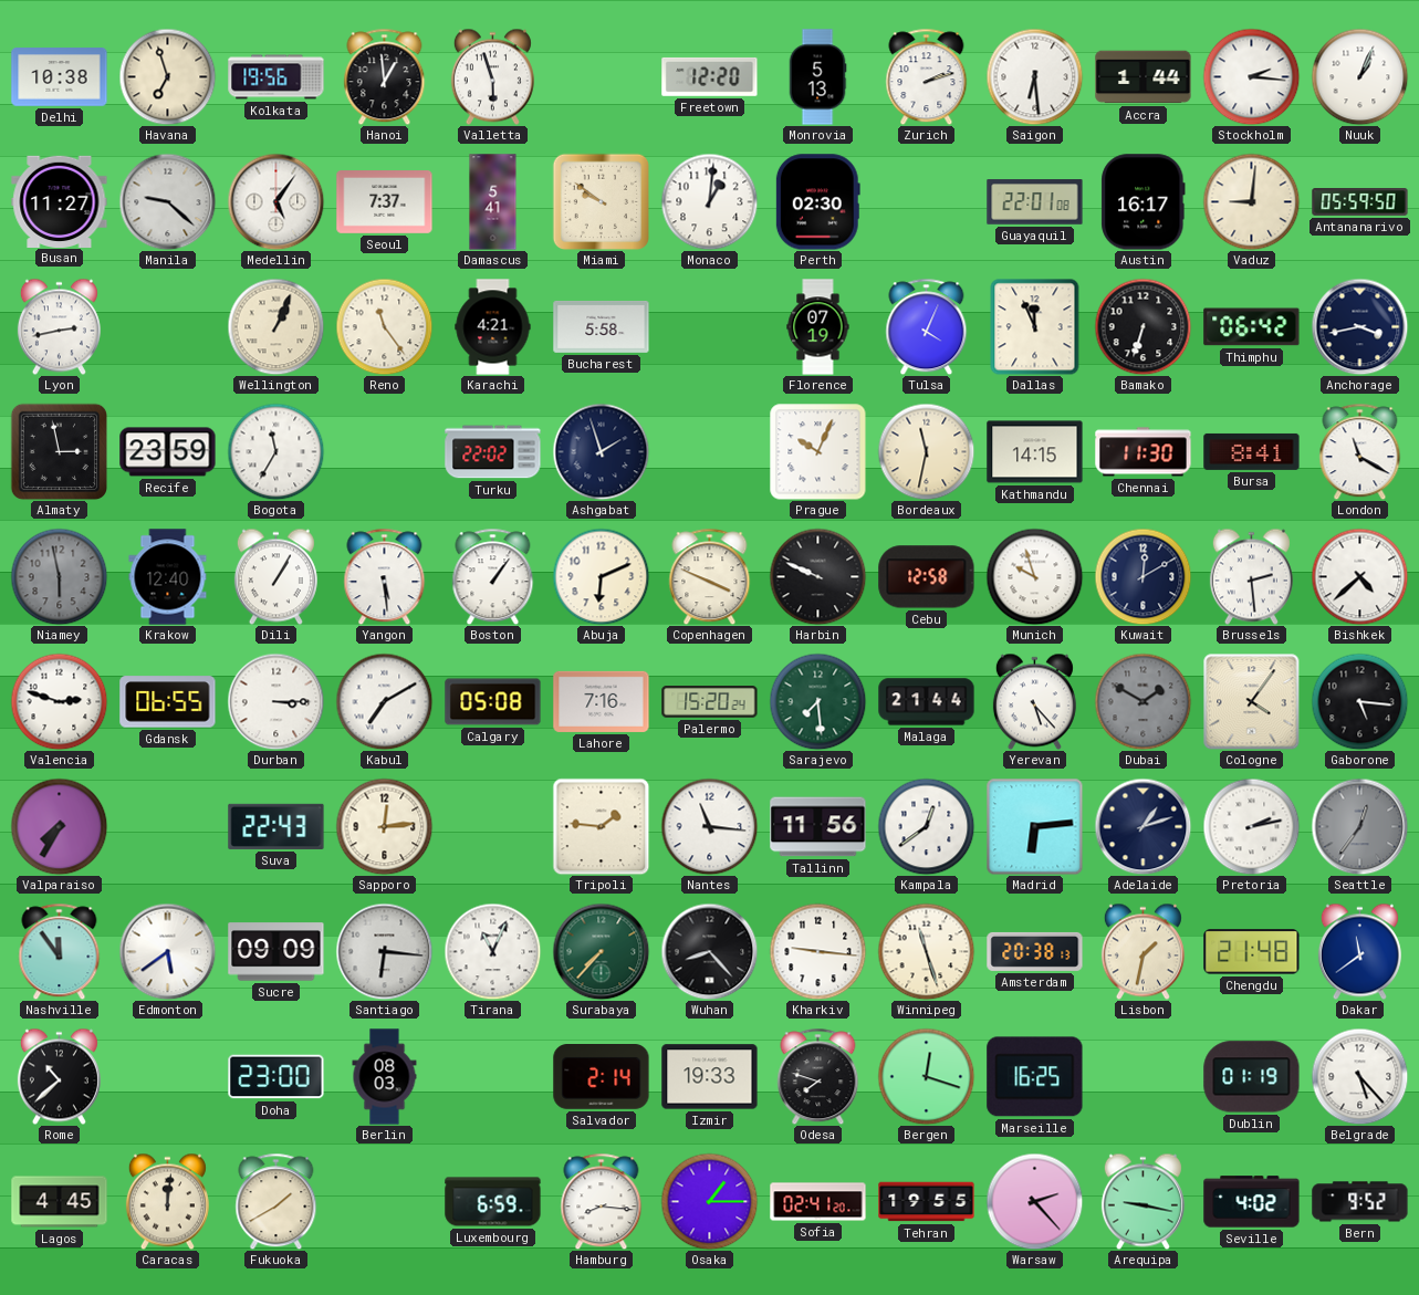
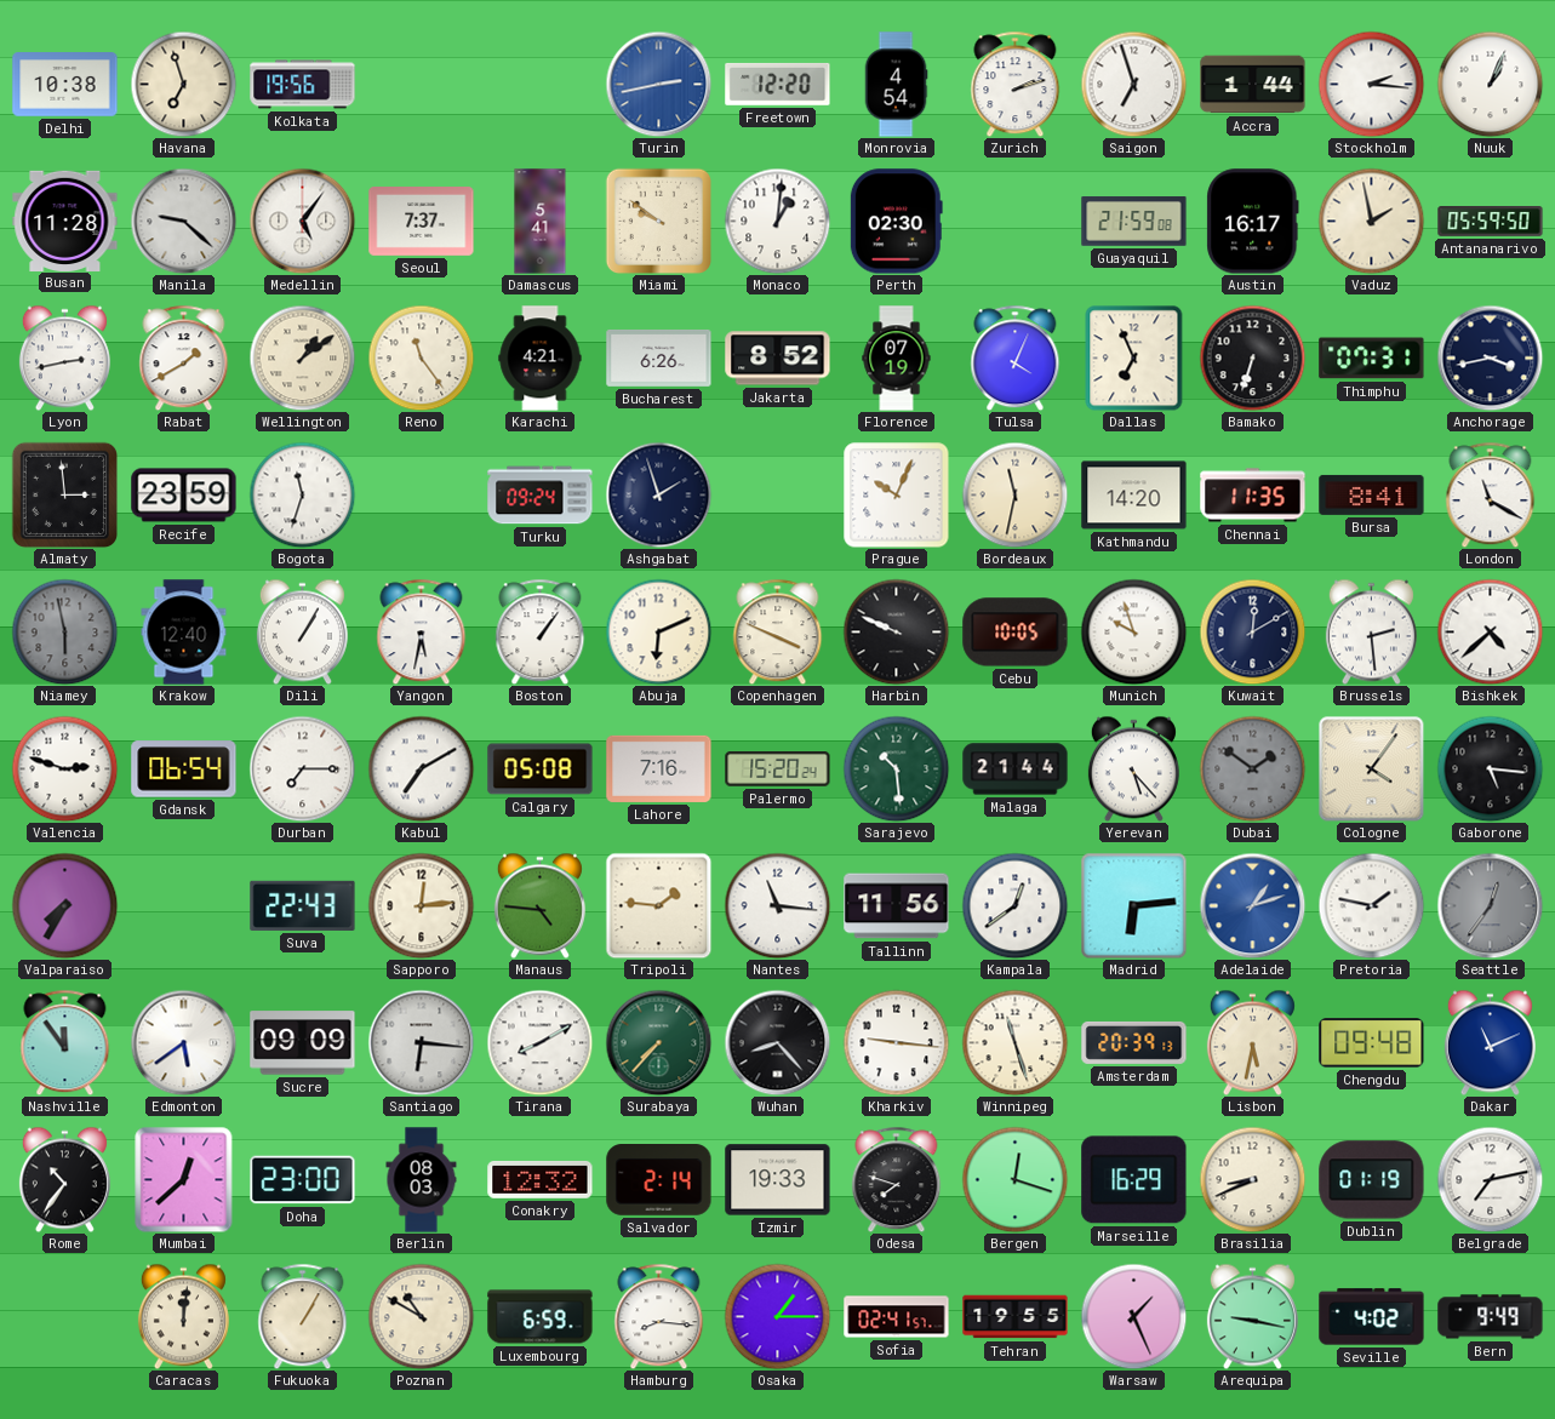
Hanoi: 12:59 -> none
Valletta: 5:57 -> none
Turin: none -> 2:43
Monrovia: 5:13 -> 4:54
Saigon: 6:29 -> 6:57
Busan: 11:27 -> 11:28
Guayaquil: 22:01 -> 21:59
Vaduz: 9:01 -> 1:58
Rabat: none -> 1:40
Wellington: 1:04 -> 1:09
Bucharest: 5:58 -> 6:26
Jakarta: none -> 8:52
Dallas: 11:56 -> 6:56
Thimphu: 06:42 -> 07:31
Almaty: 2:58 -> 2:59
Bogota: 11:35 -> 11:33
Turku: 22:02 -> 09:24
Kathmandu: 14:15 -> 14:20
Chennai: 11:30 -> 11:35
Yangon: 5:29 -> 5:32
Cebu: 12:58 -> 10:05
Gdansk: 06:55 -> 06:54
Durban: 3:15 -> 7:15
Sarajevo: 7:29 -> 10:29
Dubai: 1:50 -> 1:51
Manaus: none -> 4:46
Adelaide dial: navy -> blue
Pretoria: 2:13 -> 1:47
Tirana: 11:04 -> 8:10
Amsterdam: 20:38 -> 20:39
Lisbon: 1:32 -> 5:32
Chengdu: 21:48 -> 09:48
Dakar: 11:39 -> 11:11
Rome: 10:38 -> 10:36
Mumbai: none -> 12:38
Conakry: none -> 12:32
Marseille: 16:25 -> 16:29
Brasilia: none -> 8:41
Belgrade: 5:23 -> 7:13
Lagos: 4:45 -> none
Fukuoka: 1:40 -> 1:05
Poznan: none -> 10:50
Sofia: 02:41:20 -> 02:41:57
Warsaw: 2:23 -> 1:26
Bern: 9:52 -> 9:49
